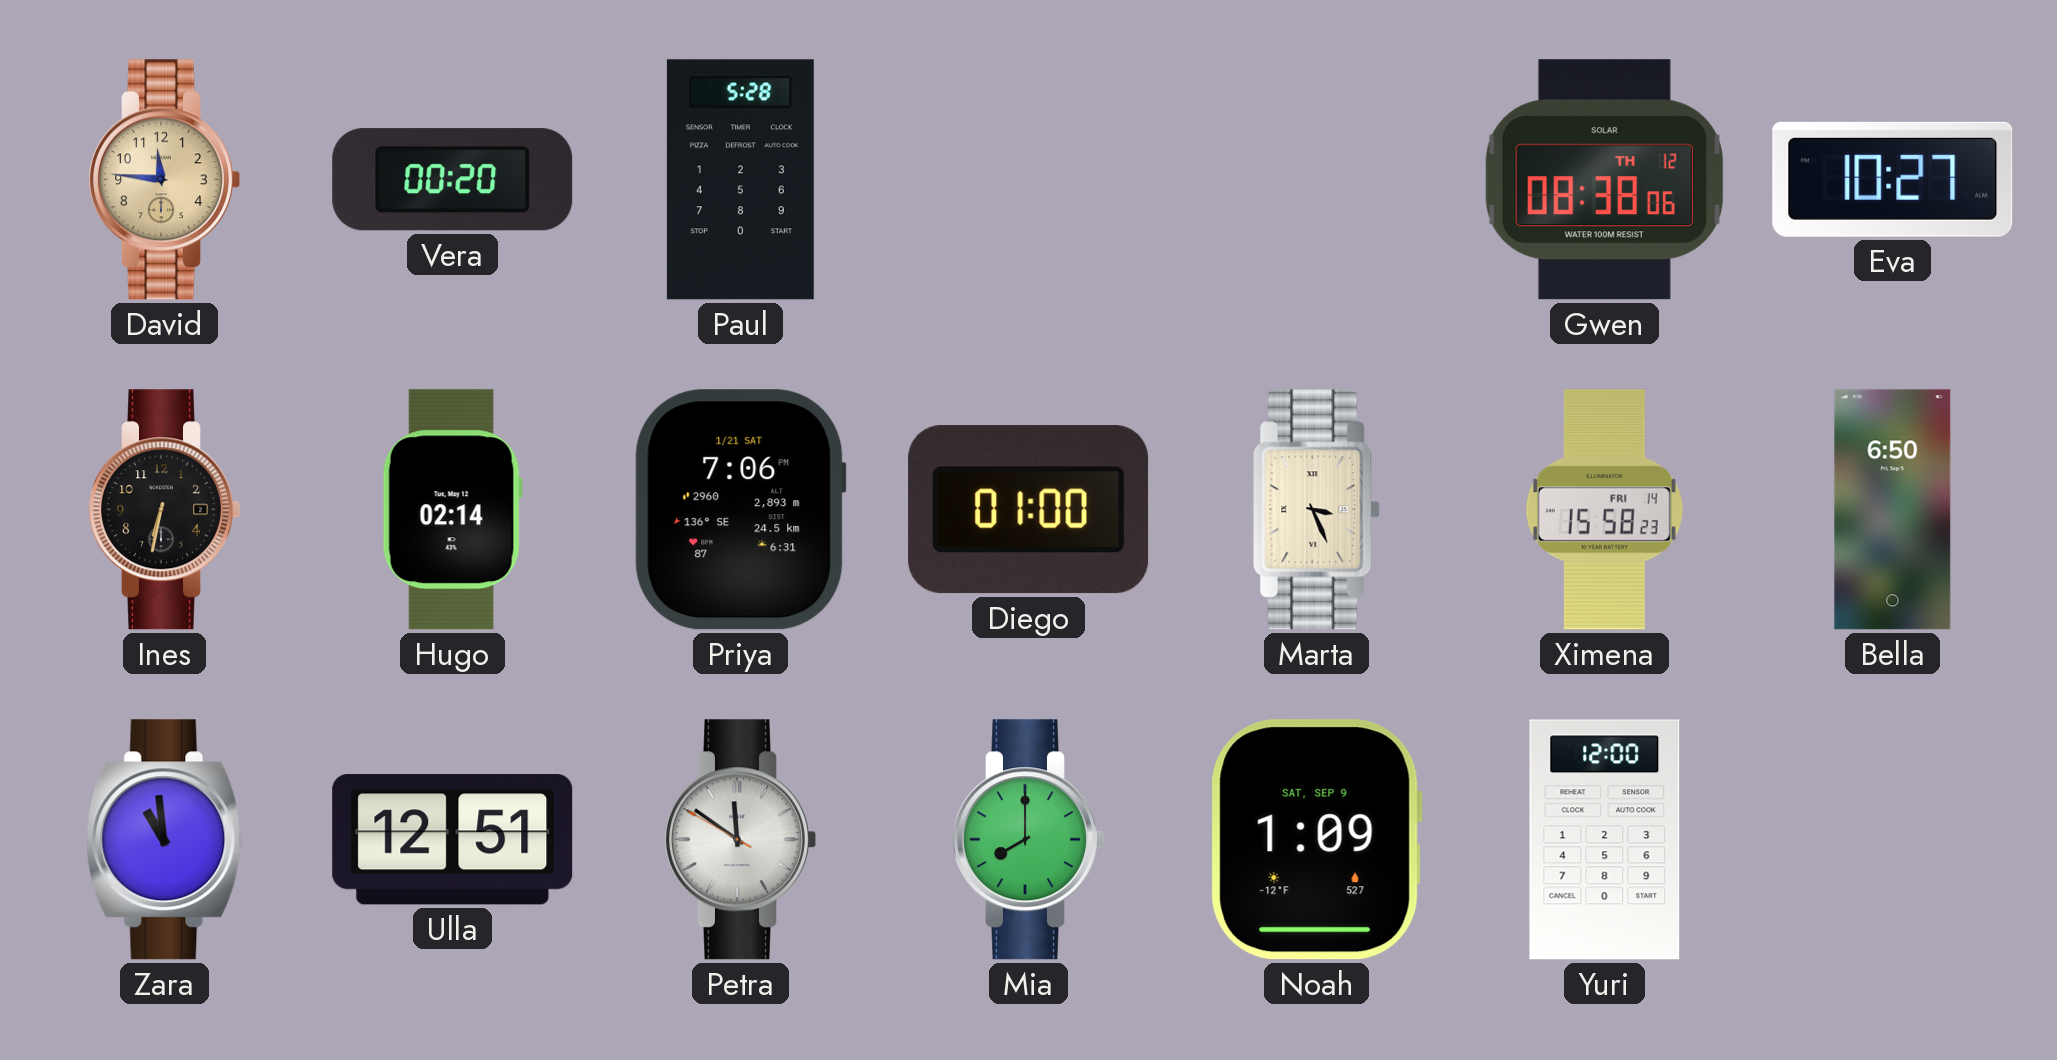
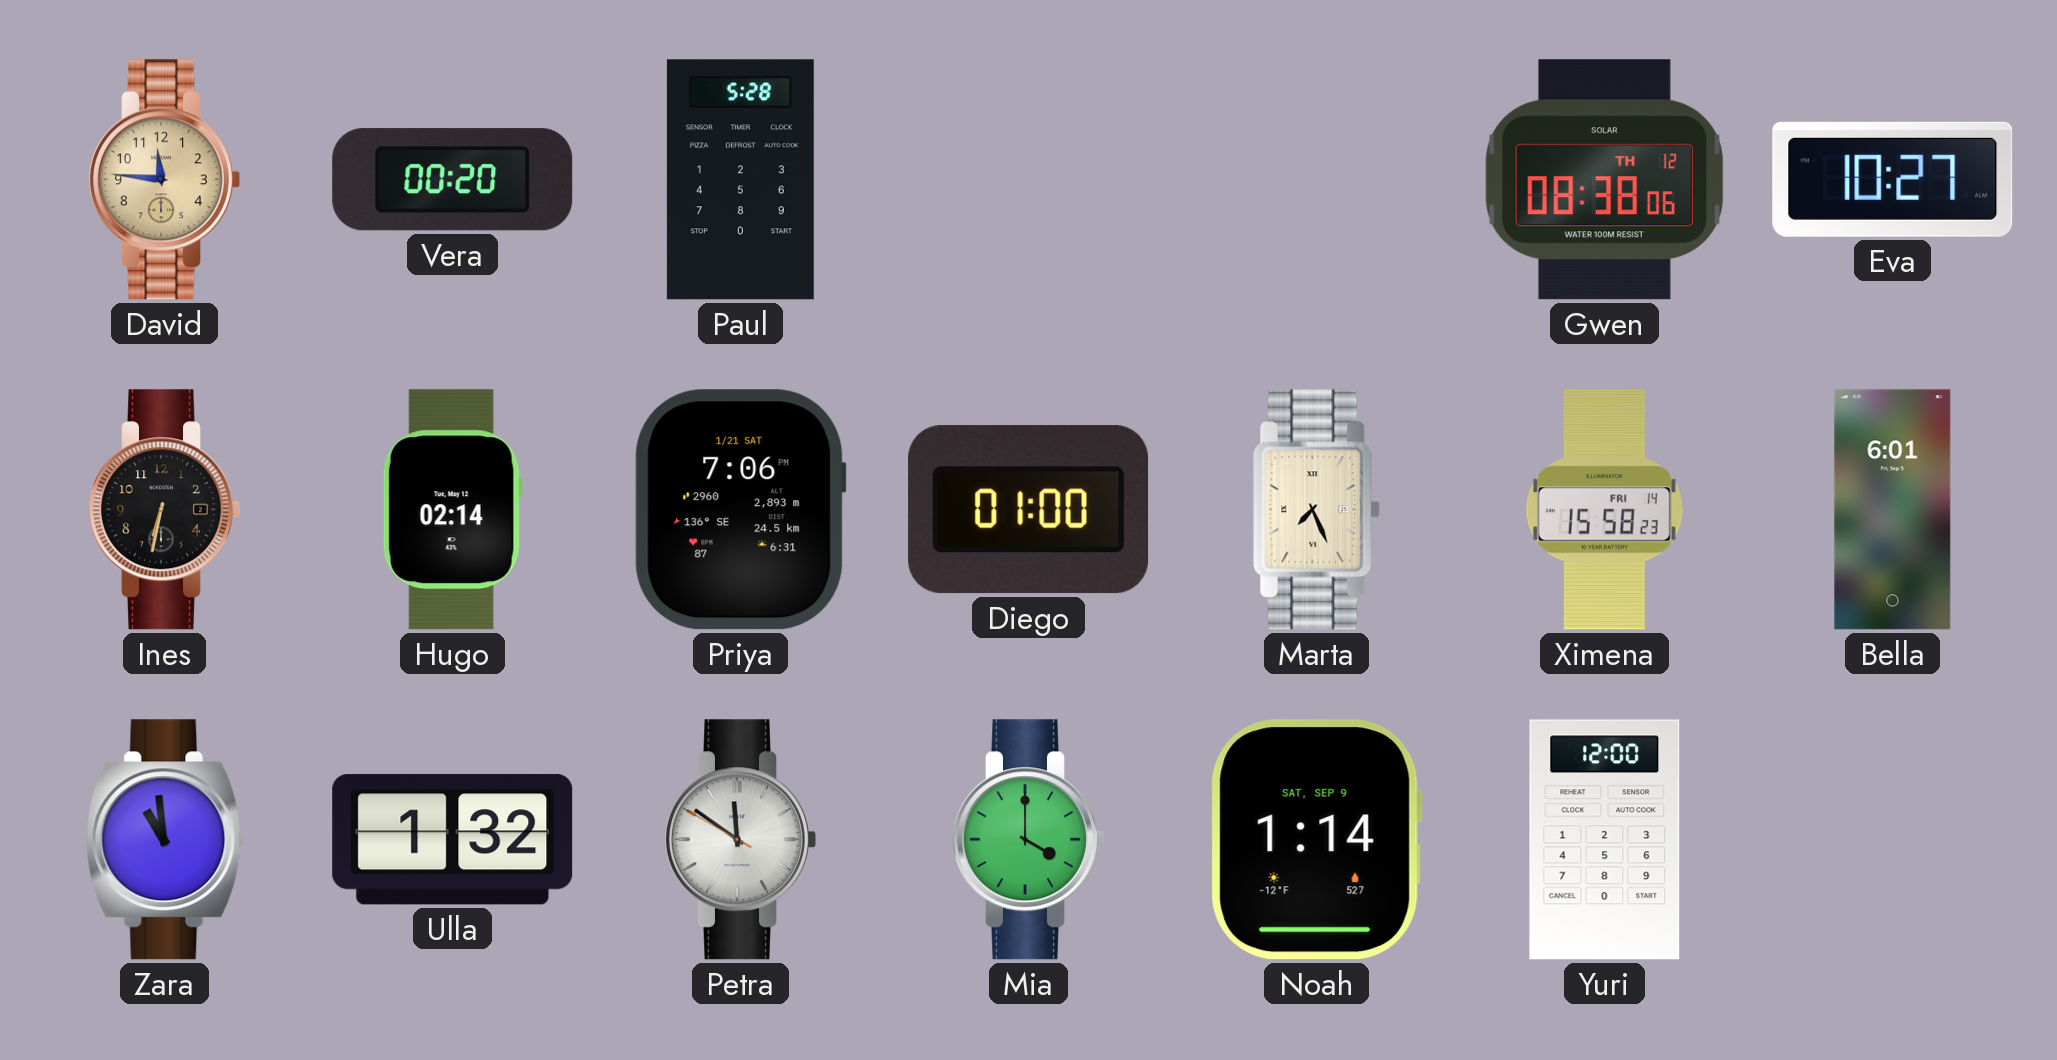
Marta: 3:26 -> 7:26
Bella: 6:50 -> 6:01
Ulla: 12:51 -> 1:32
Mia: 8:00 -> 4:00
Noah: 1:09 -> 1:14
